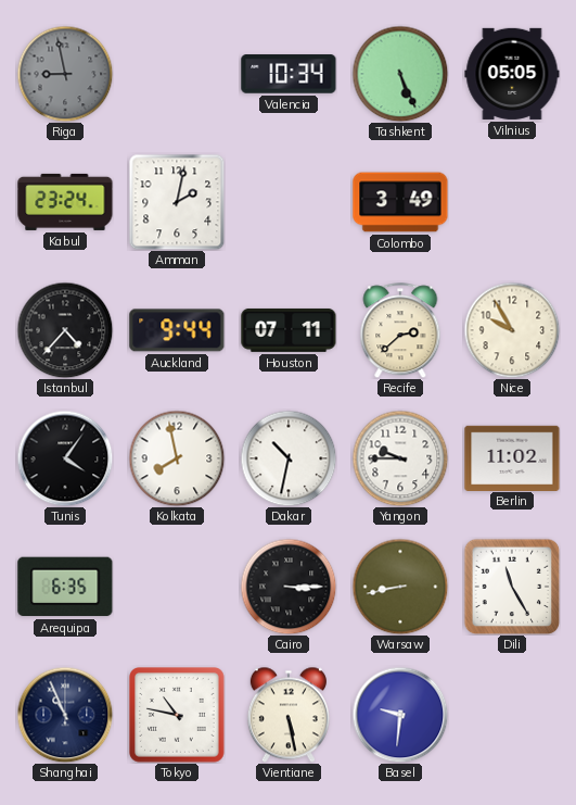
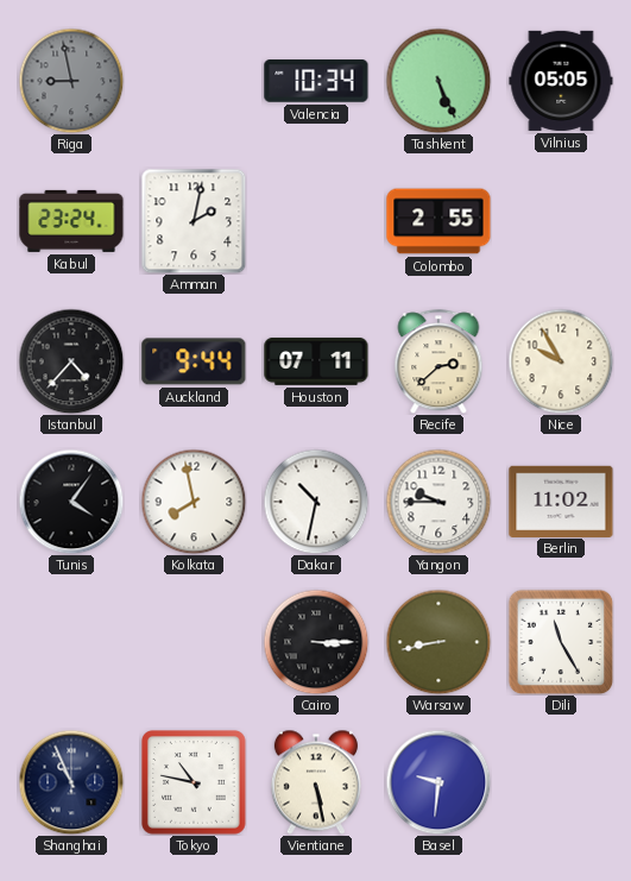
Colombo: 3:49 -> 2:55
Arequipa: 6:35 -> none
